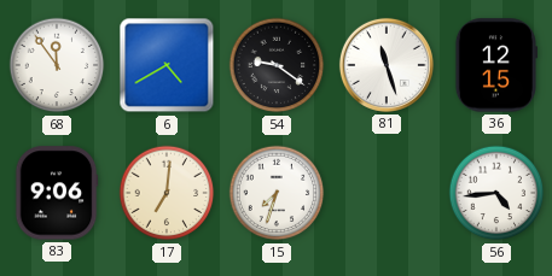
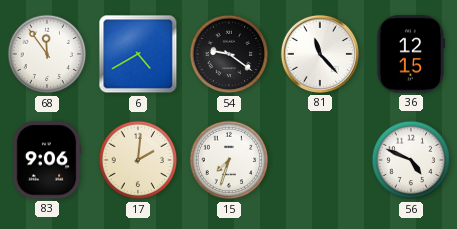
81: 11:27 -> 11:23
17: 7:01 -> 2:01
56: 4:44 -> 4:49
